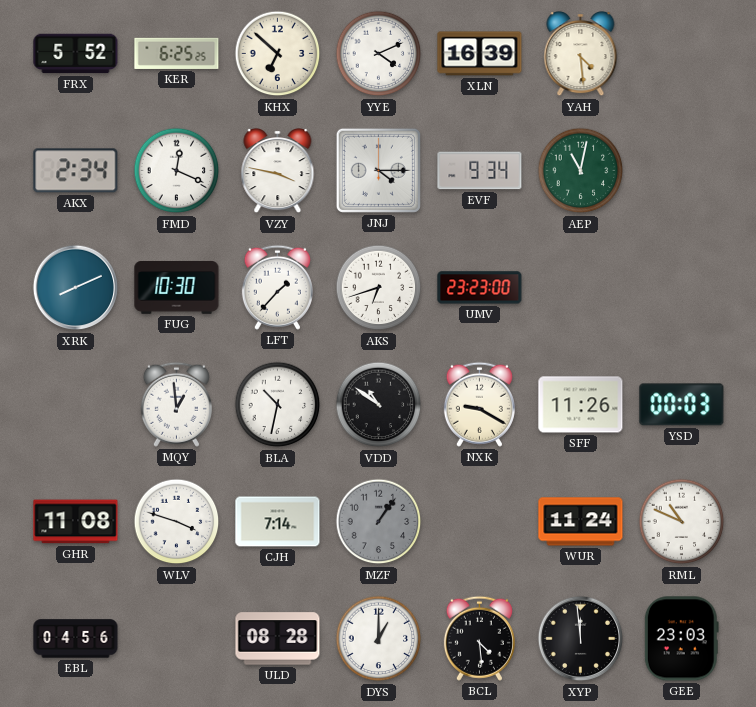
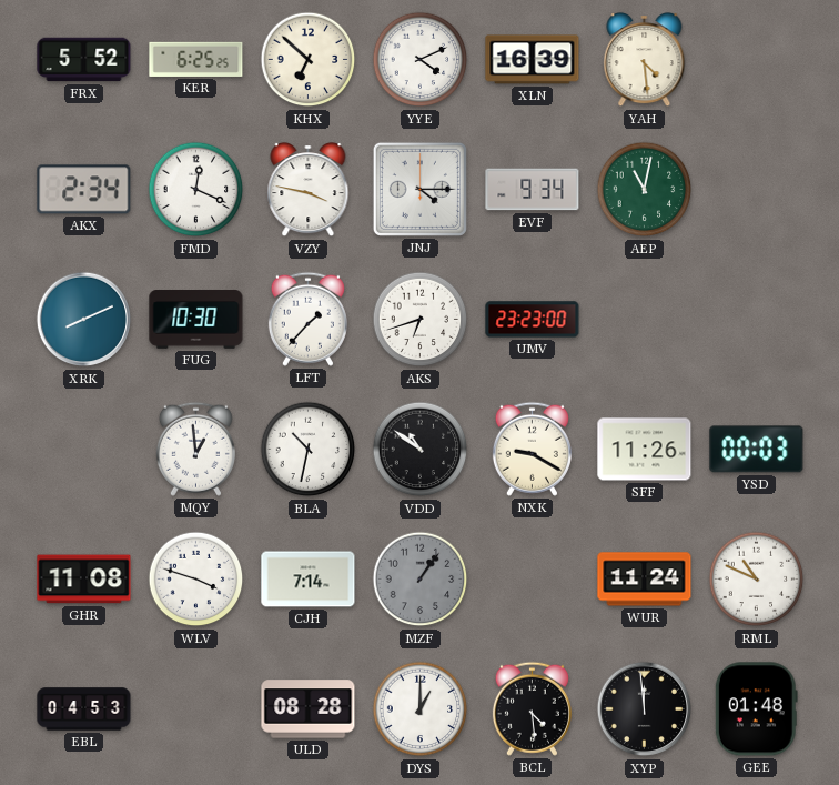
EBL: 04:56 -> 04:53
GEE: 23:03 -> 01:48
